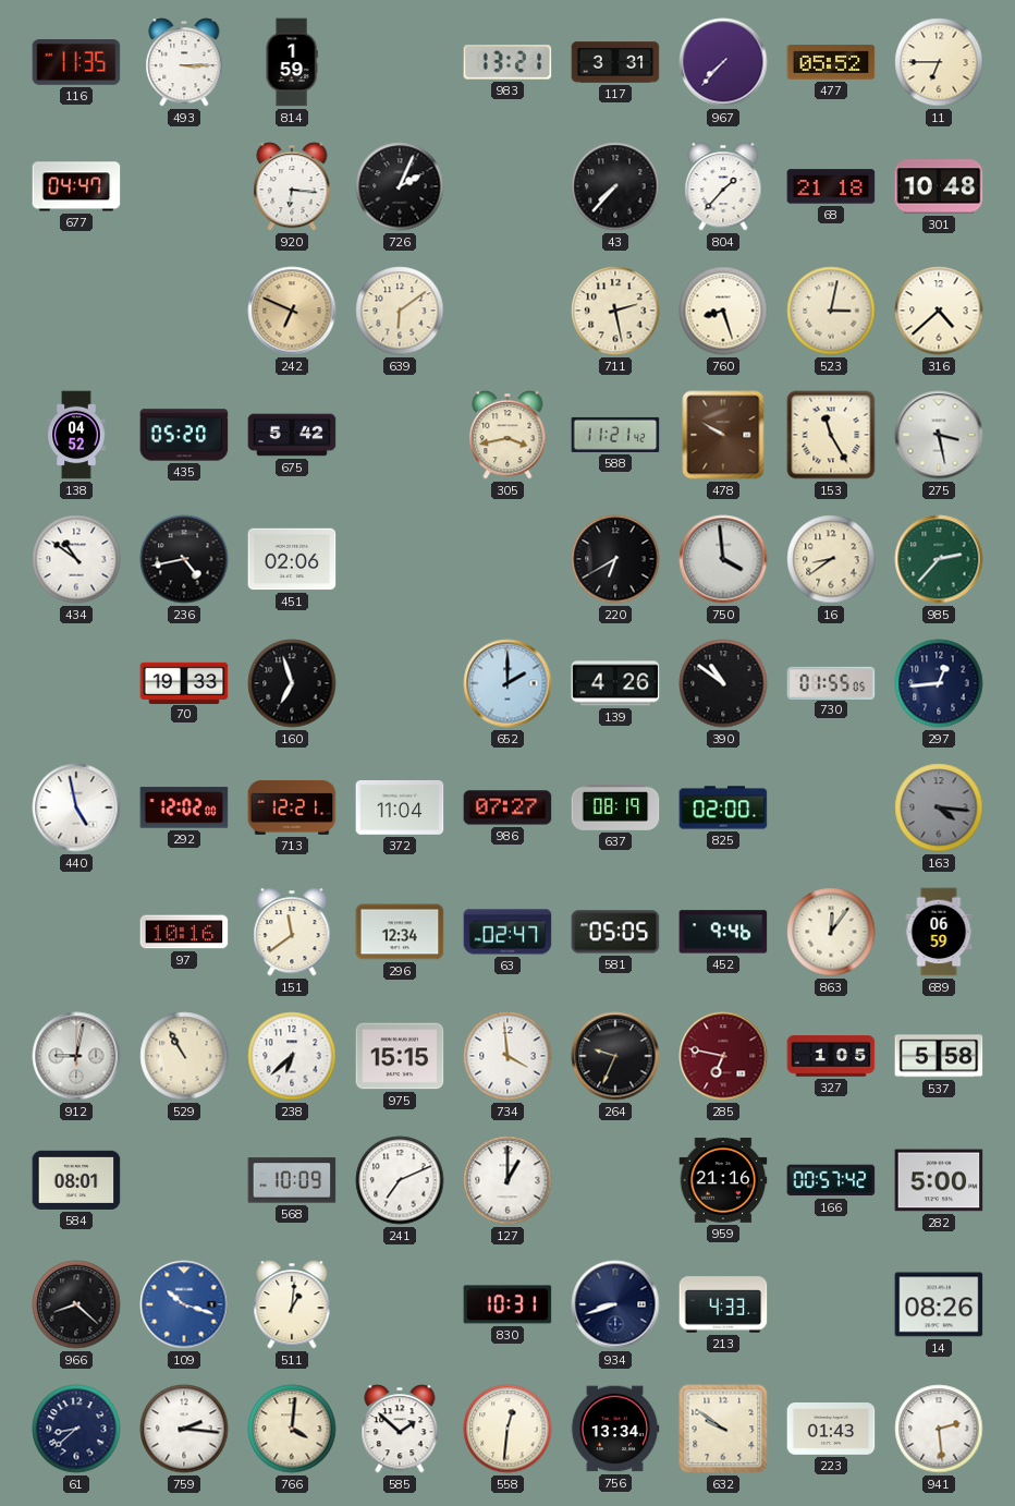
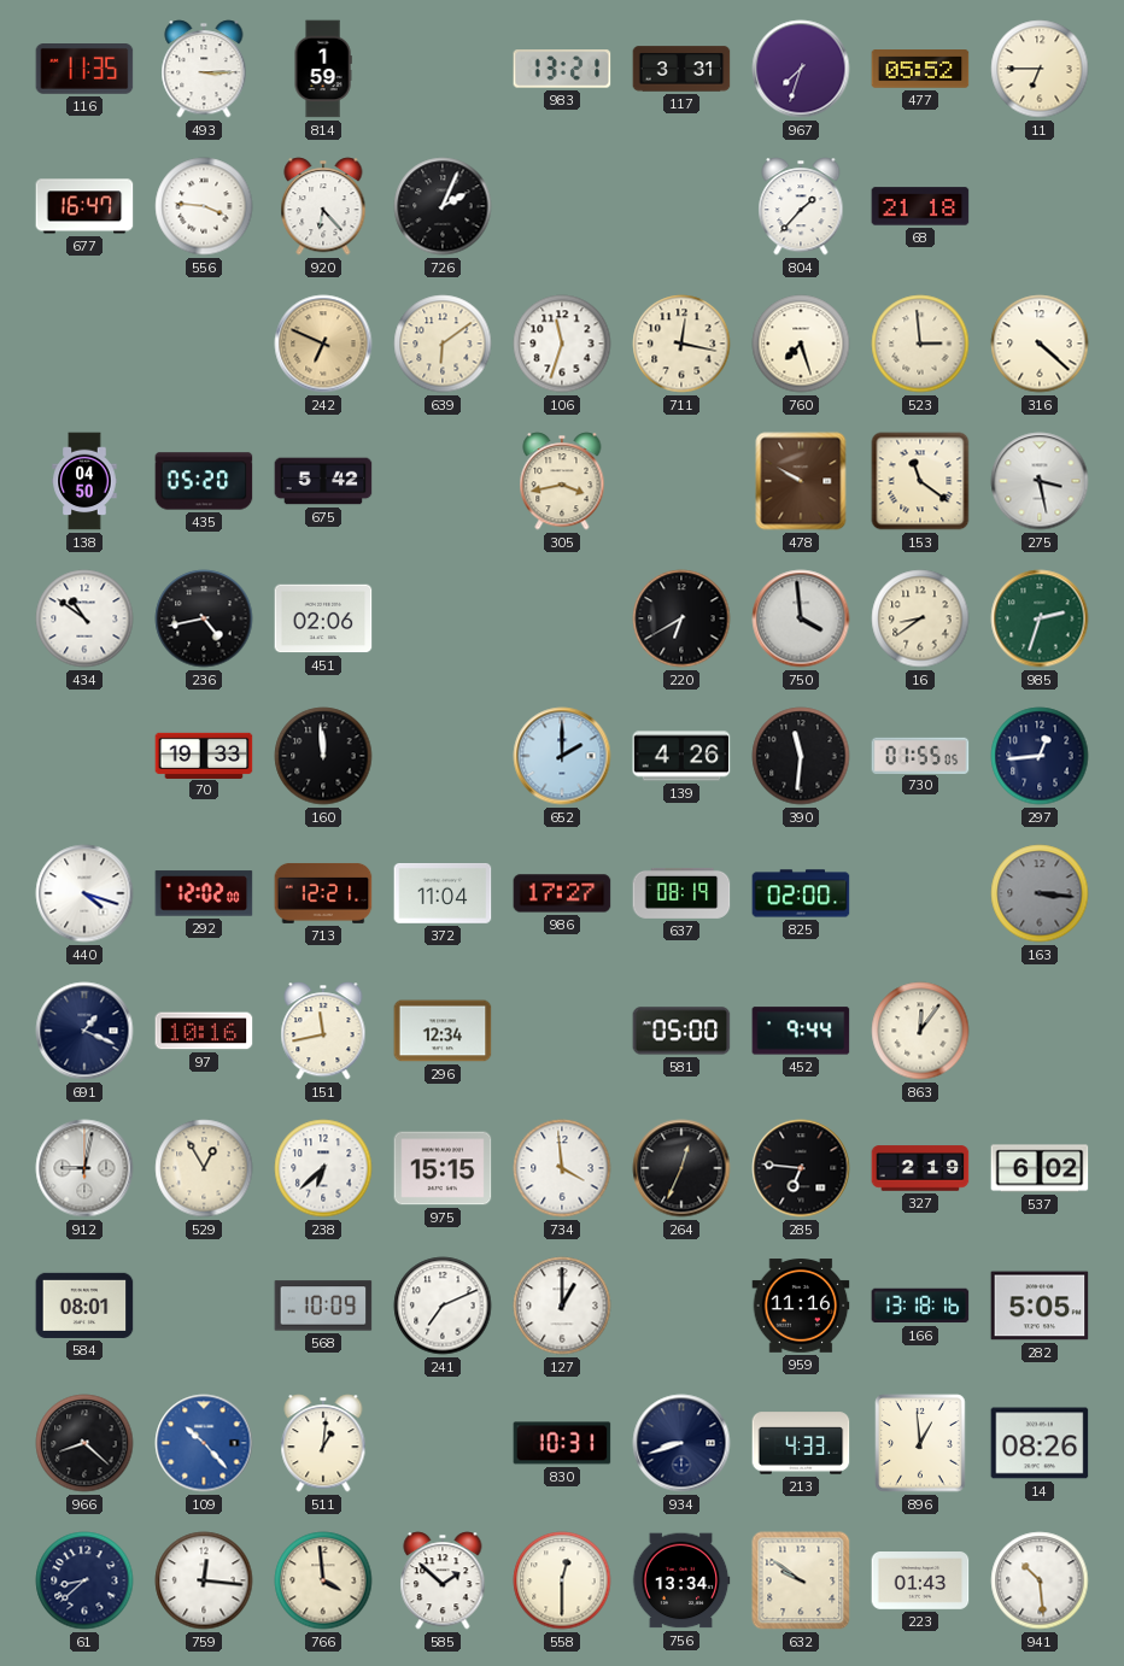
967: 7:37 -> 7:33
677: 04:47 -> 16:47
556: none -> 3:46
920: 6:16 -> 6:23
43: 7:37 -> none
301: 10:48 -> none
106: none -> 11:33
711: 2:28 -> 12:17
760: 8:27 -> 7:27
523: 3:02 -> 2:59
316: 4:38 -> 4:22
138: 04:52 -> 04:50
588: 11:21 -> none
153: 11:25 -> 11:21
985: 2:37 -> 2:33
160: 6:57 -> 11:59
390: 10:51 -> 11:31
440: 4:58 -> 4:18
986: 07:27 -> 17:27
163: 4:16 -> 3:16
691: none -> 1:19
151: 11:39 -> 11:43
63: 02:47 -> none
581: 05:05 -> 05:00
452: 9:46 -> 9:44
689: 06:59 -> none
529: 10:55 -> 12:55
264: 9:34 -> 12:34
285: 6:47 -> 6:46
285 dial: burgundy -> black
327: 1:05 -> 2:19
537: 5:58 -> 6:02
959: 21:16 -> 11:16
166: 00:57 -> 13:18
282: 5:00 -> 5:05
109: 10:18 -> 10:23
896: none -> 12:59
759: 2:16 -> 12:16
766: 4:01 -> 3:59
558: 12:31 -> 12:30
941: 2:29 -> 10:29
